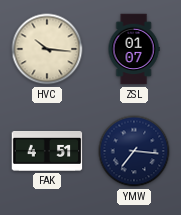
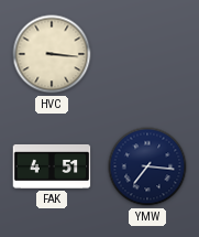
HVC: 10:16 -> 3:16
ZSL: 01:07 -> none
